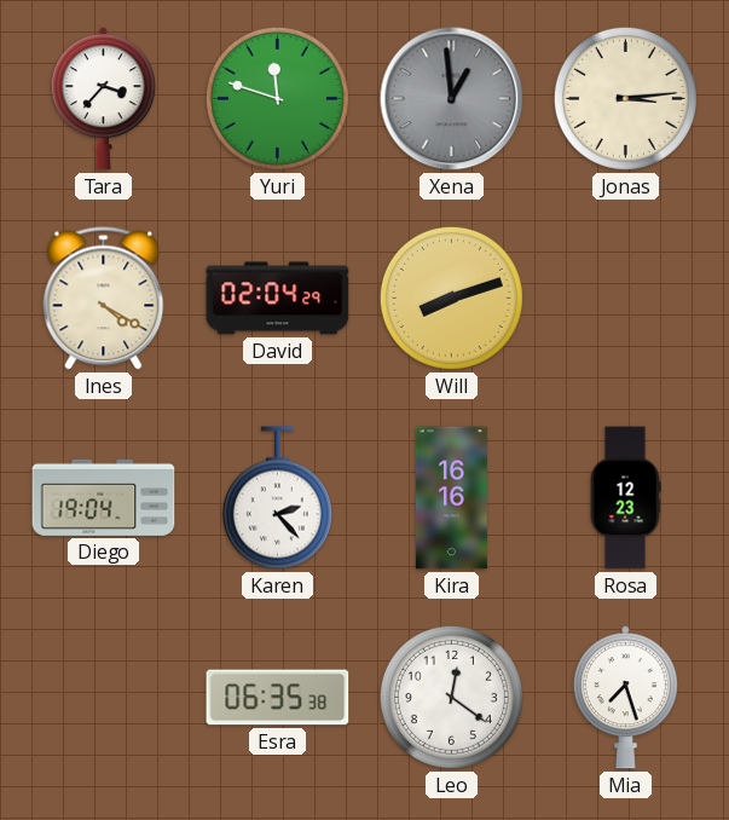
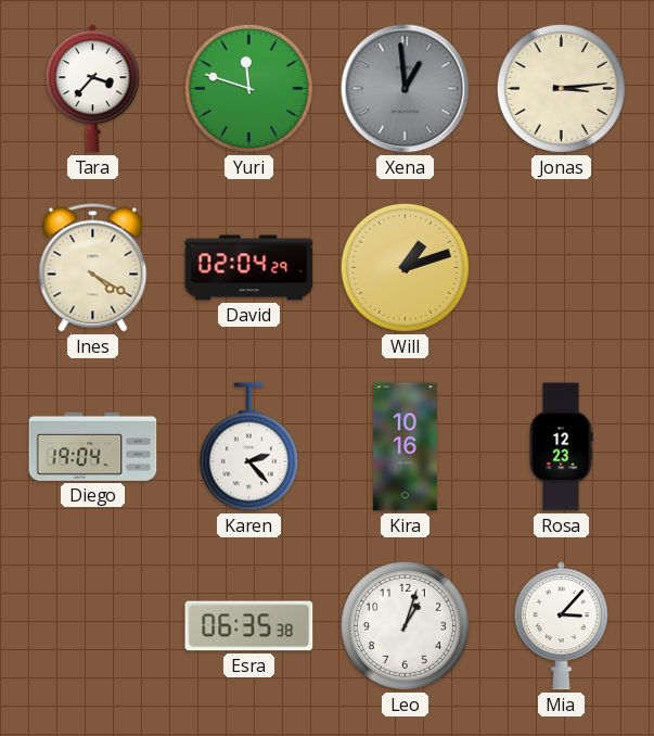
Will: 8:12 -> 1:12
Kira: 16:16 -> 10:16
Leo: 12:21 -> 1:03
Mia: 7:27 -> 3:07
